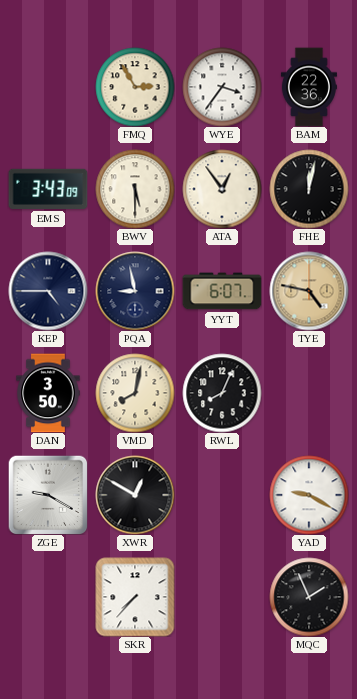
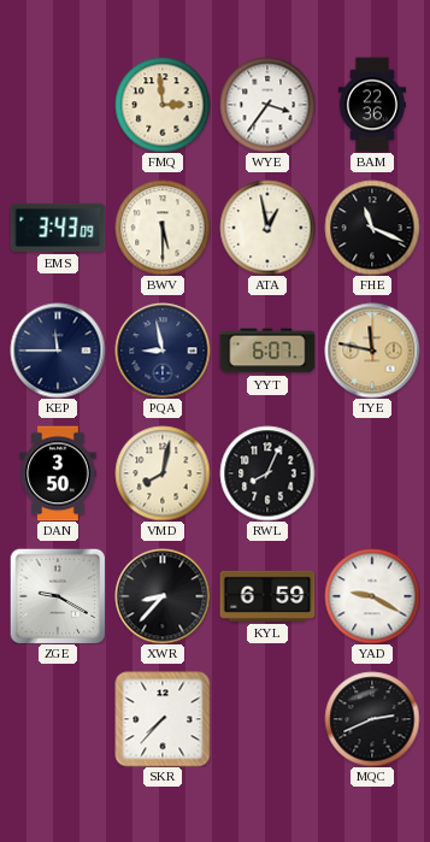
FMQ: 2:55 -> 2:59
ATA: 12:54 -> 12:58
FHE: 12:02 -> 11:19
KEP: 4:45 -> 11:45
TYE: 4:47 -> 11:47
XWR: 12:50 -> 8:37
KYL: none -> 6:59
MQC: 1:56 -> 2:41
